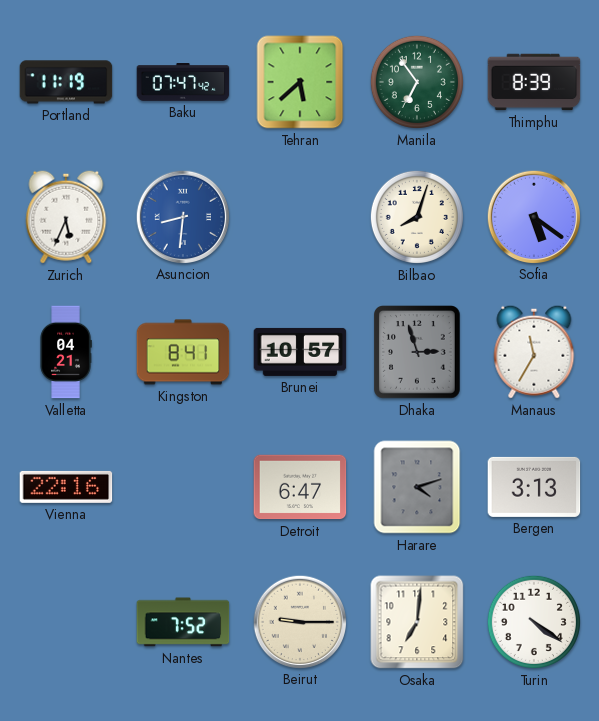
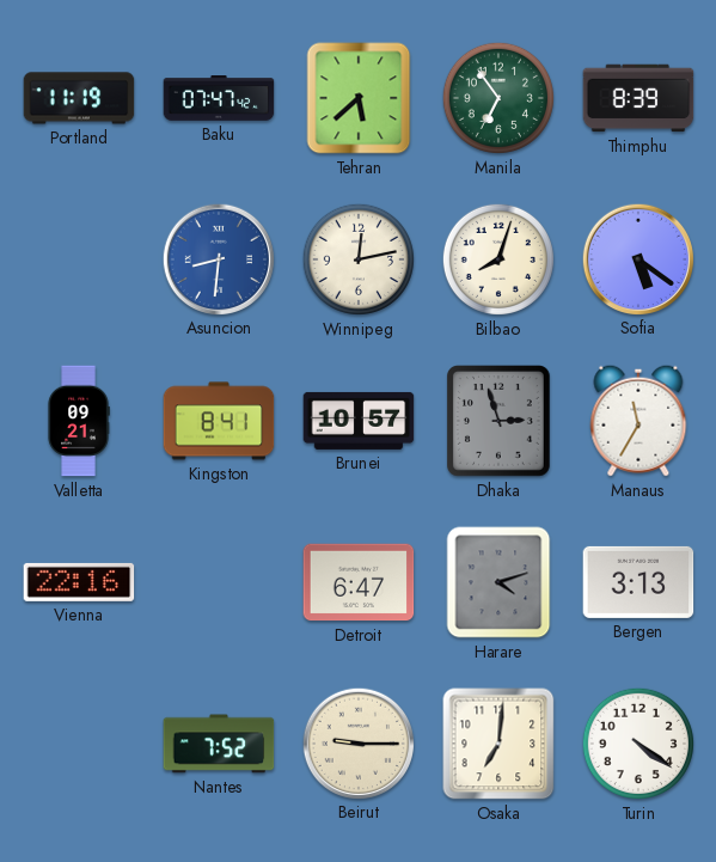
Zurich: 5:34 -> none
Winnipeg: none -> 12:13
Valletta: 04:21 -> 09:21
